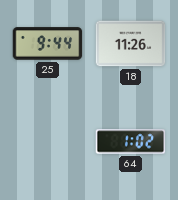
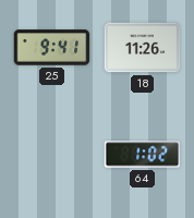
25: 9:44 -> 9:41
